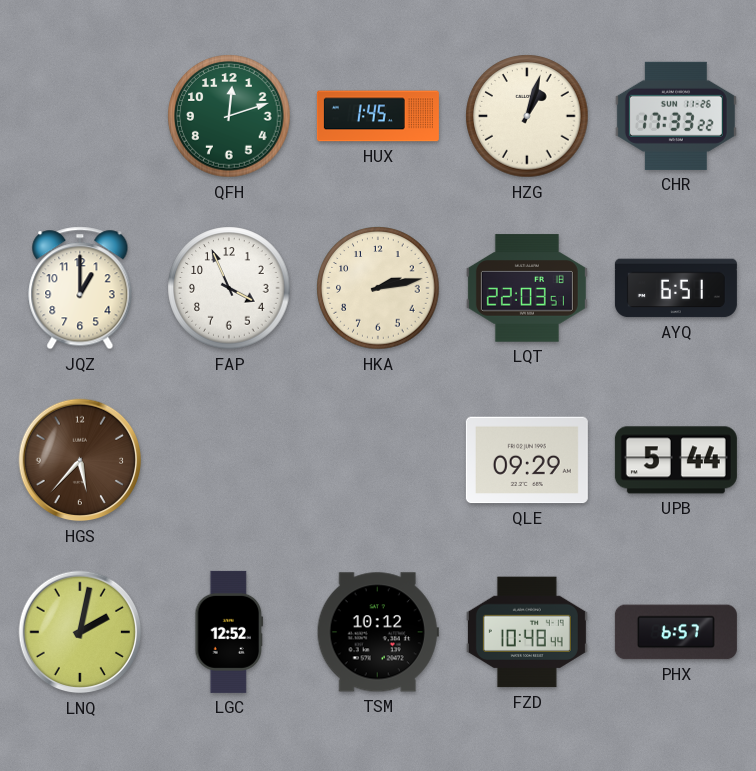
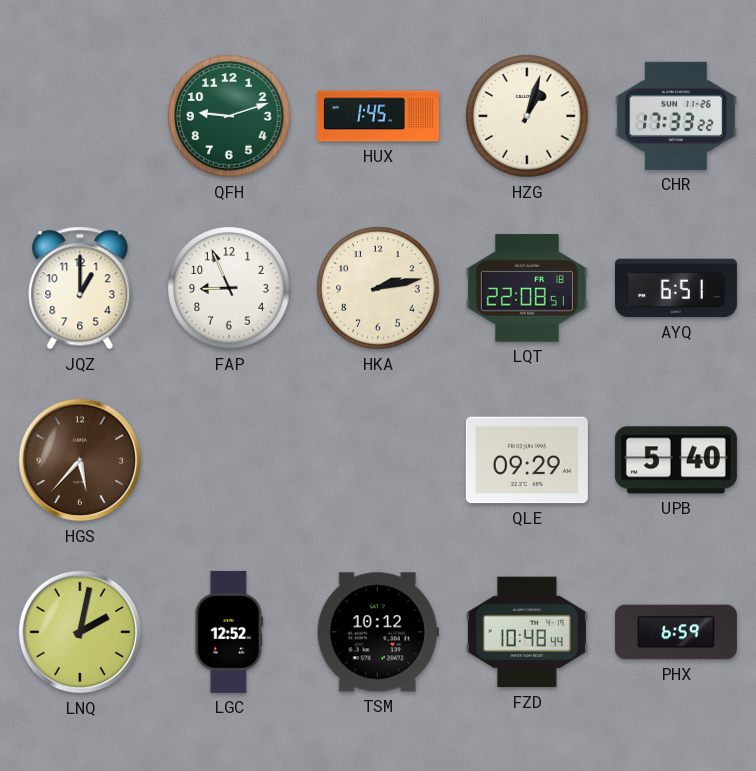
QFH: 12:12 -> 9:12
FAP: 3:56 -> 8:56
LQT: 22:03 -> 22:08
UPB: 5:44 -> 5:40
PHX: 6:57 -> 6:59
